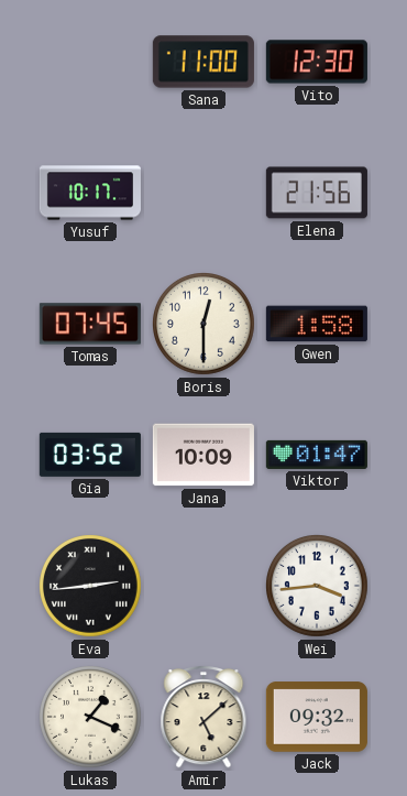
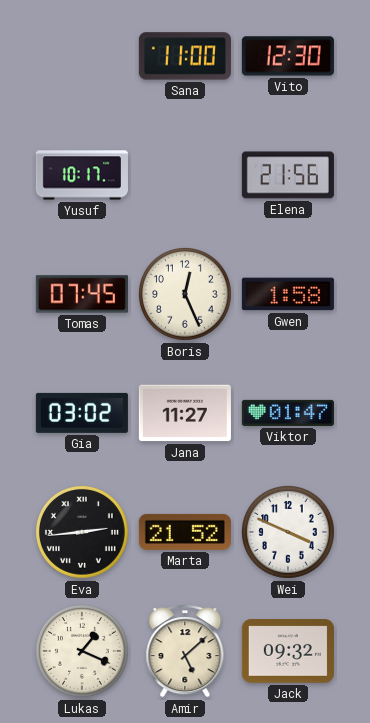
Boris: 12:30 -> 12:26
Gia: 03:52 -> 03:02
Jana: 10:09 -> 11:27
Marta: none -> 21:52
Wei: 3:44 -> 3:49
